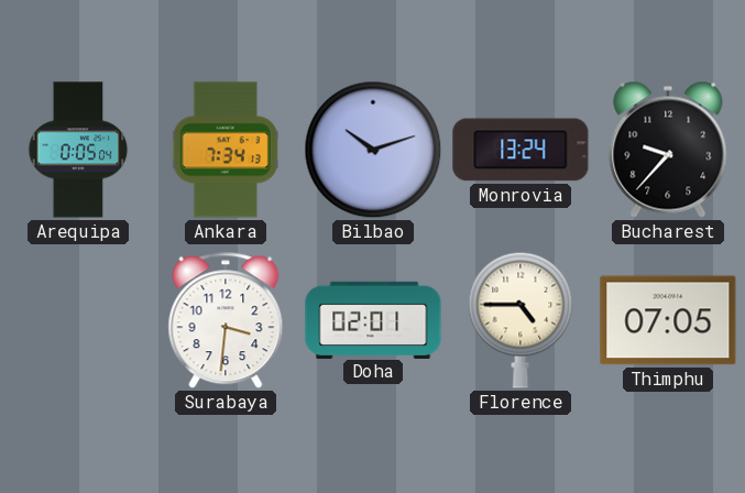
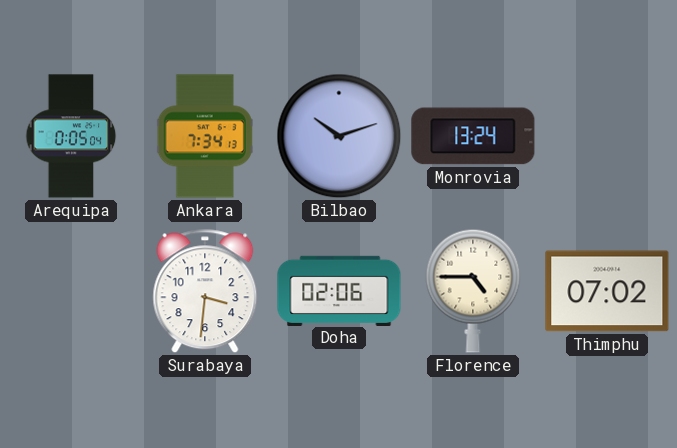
Bucharest: 9:37 -> none
Doha: 02:01 -> 02:06
Thimphu: 07:05 -> 07:02
